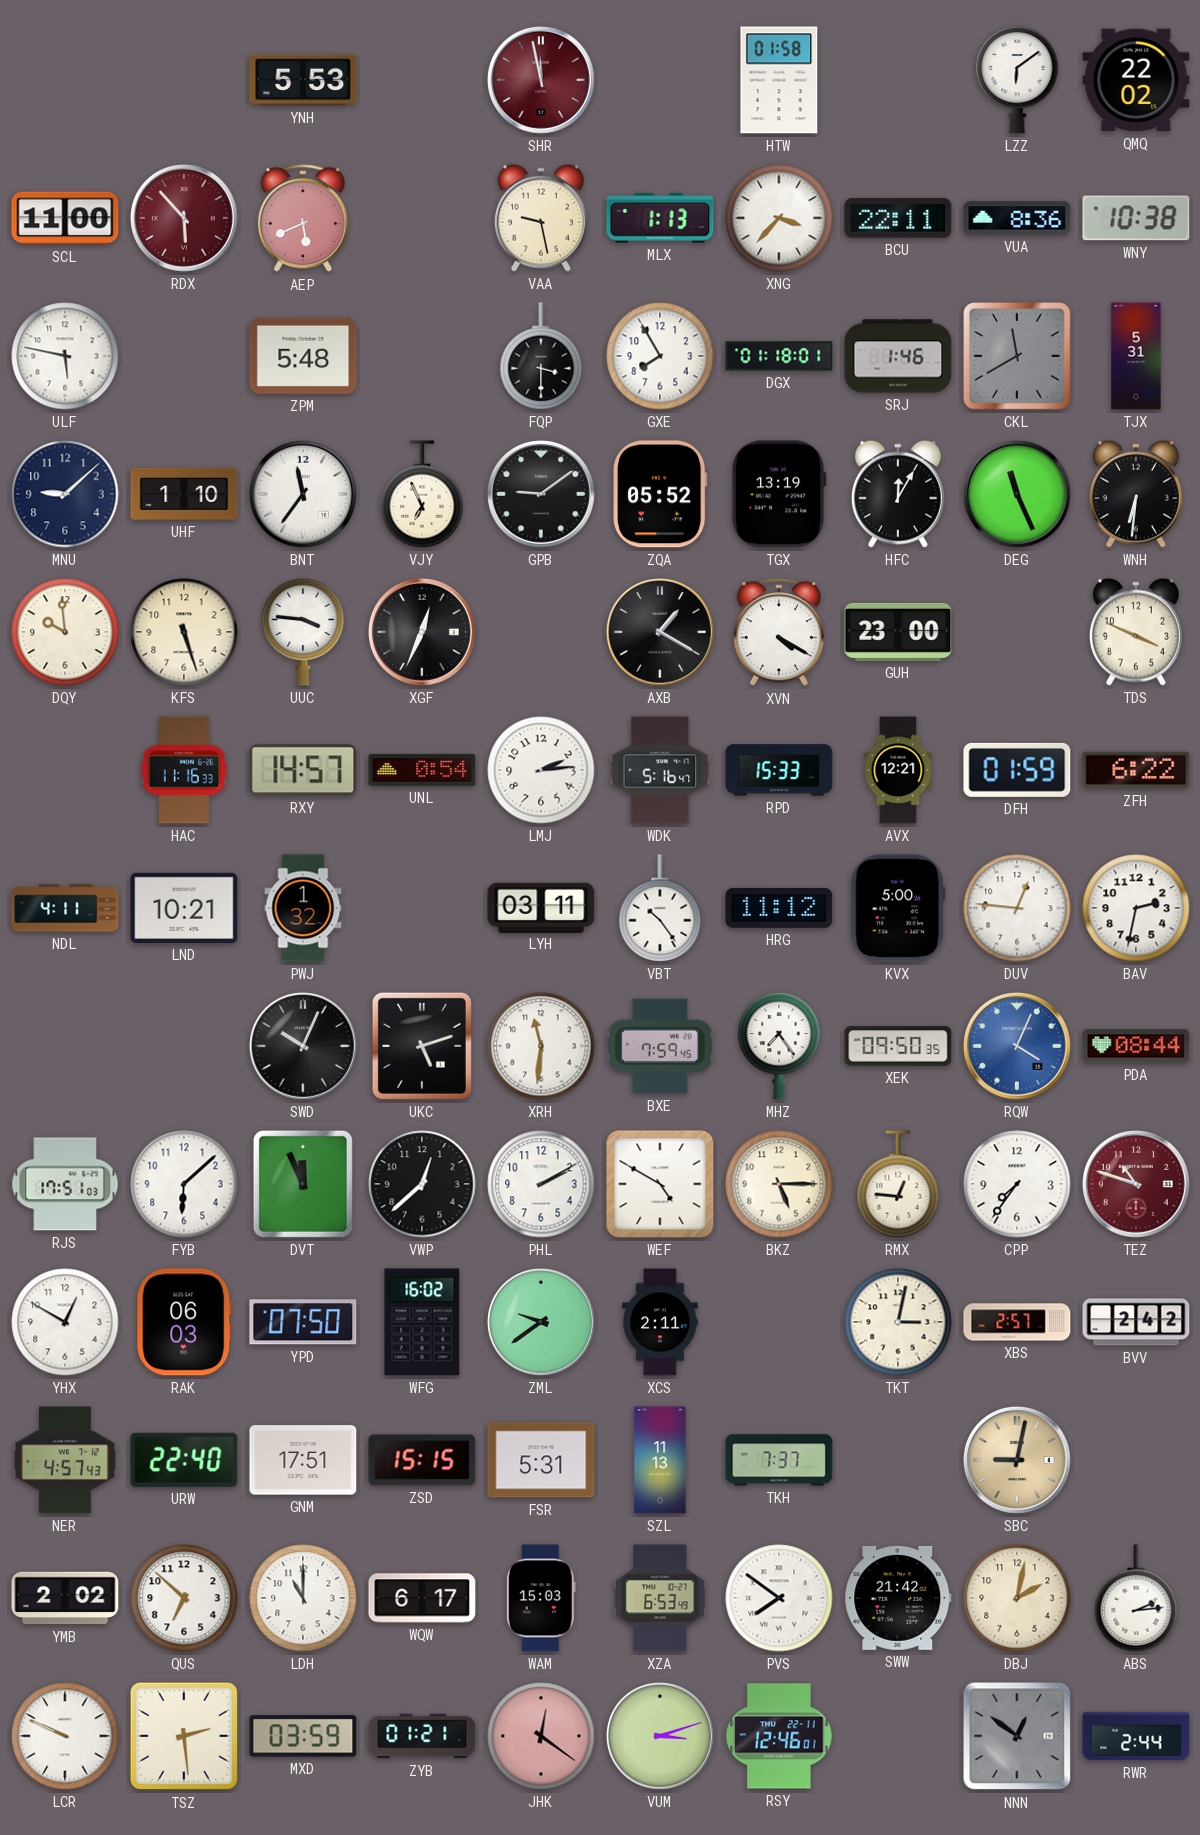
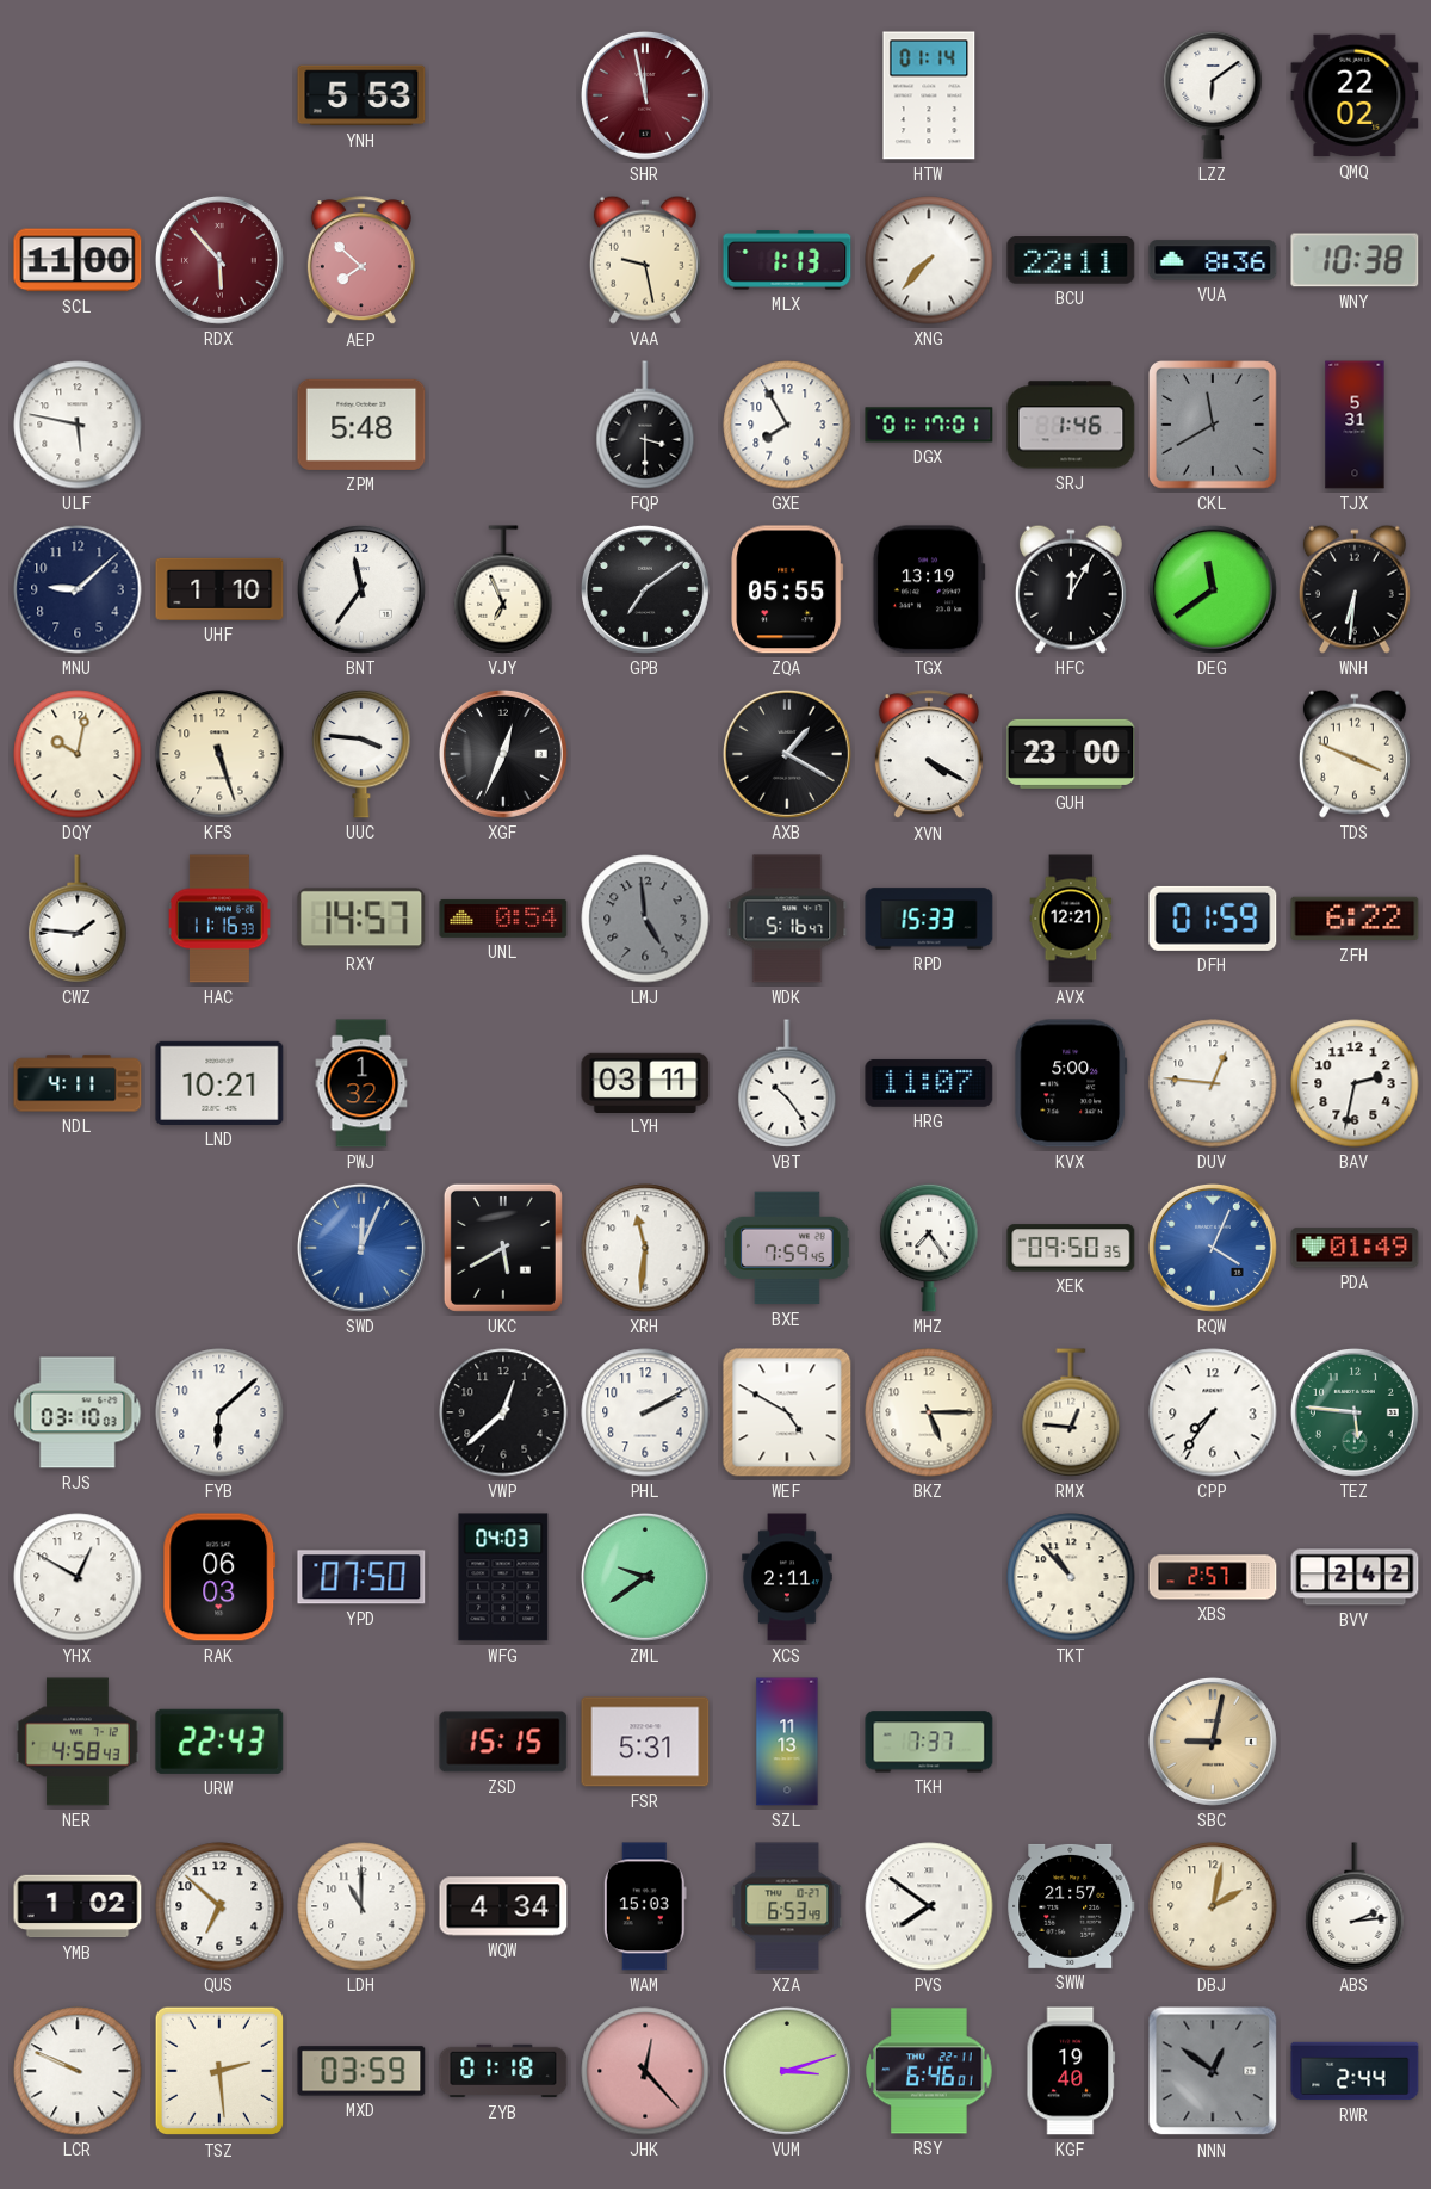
HTW: 01:58 -> 01:14
AEP: 5:41 -> 7:52
XNG: 3:37 -> 7:37
DGX: 01:18 -> 01:17
GPB: 9:09 -> 7:09
ZQA: 05:52 -> 05:55
DEG: 11:26 -> 11:39
DQY: 9:59 -> 10:02
CWZ: none -> 1:46
LMJ: 2:14 -> 4:59
LMJ dial: white -> grey
HRG: 11:12 -> 11:07
SWD: 10:04 -> 12:04
SWD dial: black -> blue
UKC: 5:12 -> 5:40
PDA: 08:44 -> 01:49
RJS: 17:51 -> 03:10
DVT: 11:56 -> none
TEZ: 10:48 -> 5:46
TEZ dial: burgundy -> green
WFG: 16:02 -> 04:03
TKT: 3:02 -> 10:53
NER: 4:57 -> 4:58
URW: 22:40 -> 22:43
GNM: 17:51 -> none
YMB: 2:02 -> 1:02
WQW: 6:17 -> 4:34
SWW: 21:42 -> 21:57
ZYB: 01:21 -> 01:18
JHK: 12:21 -> 12:23
RSY: 12:46 -> 6:46
KGF: none -> 19:40
